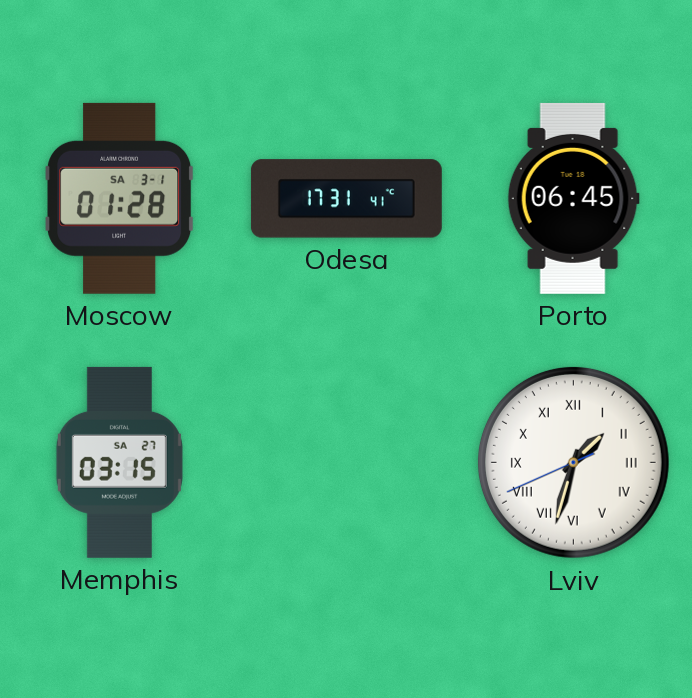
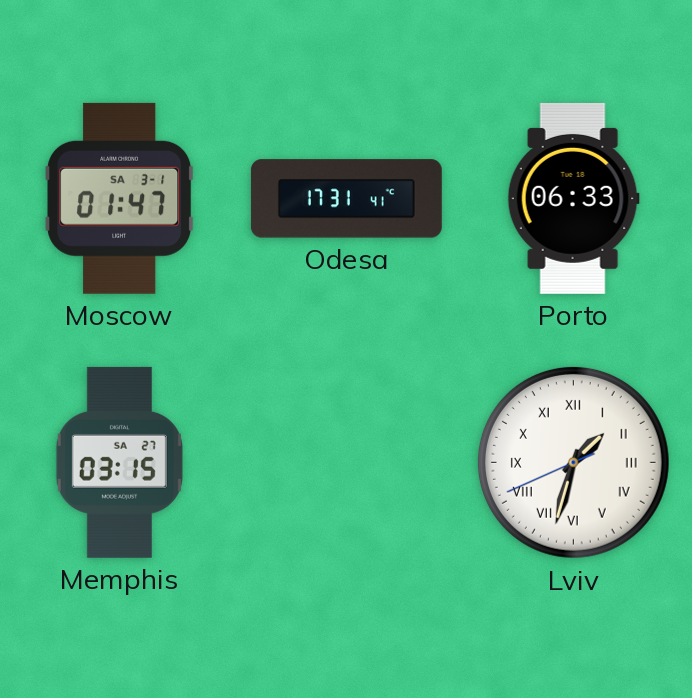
Moscow: 01:28 -> 01:47
Porto: 06:45 -> 06:33
